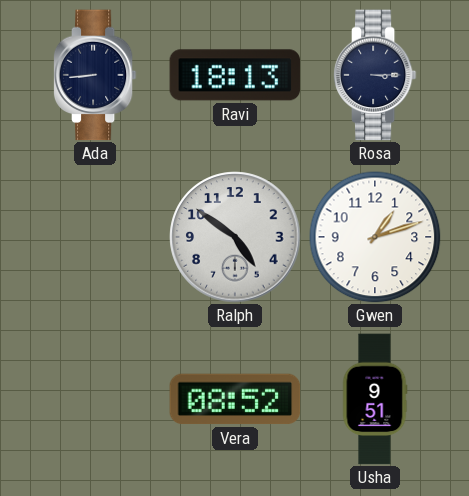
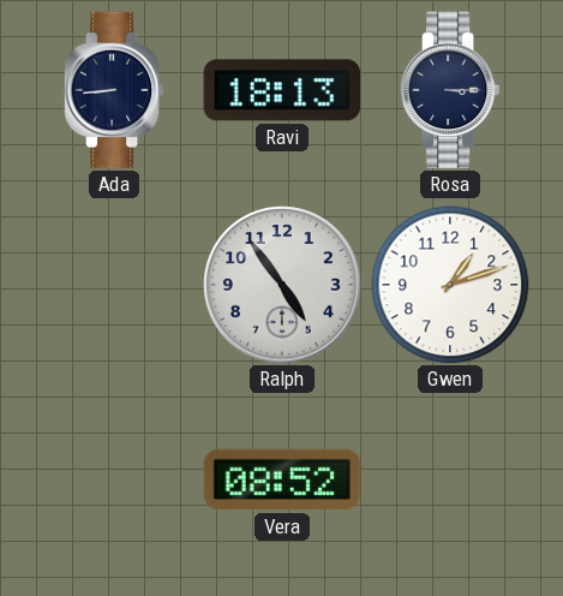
Ralph: 4:51 -> 4:54
Usha: 9:51 -> none
